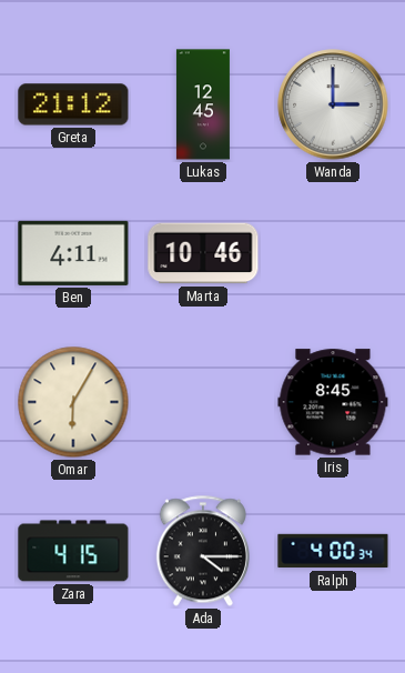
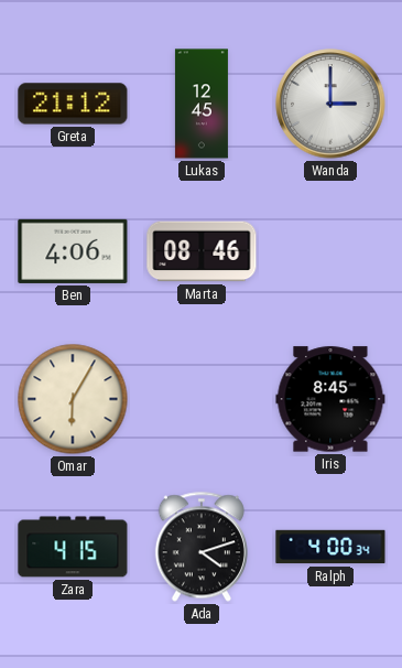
Ben: 4:11 -> 4:06
Marta: 10:46 -> 08:46
Ada: 4:15 -> 4:12
